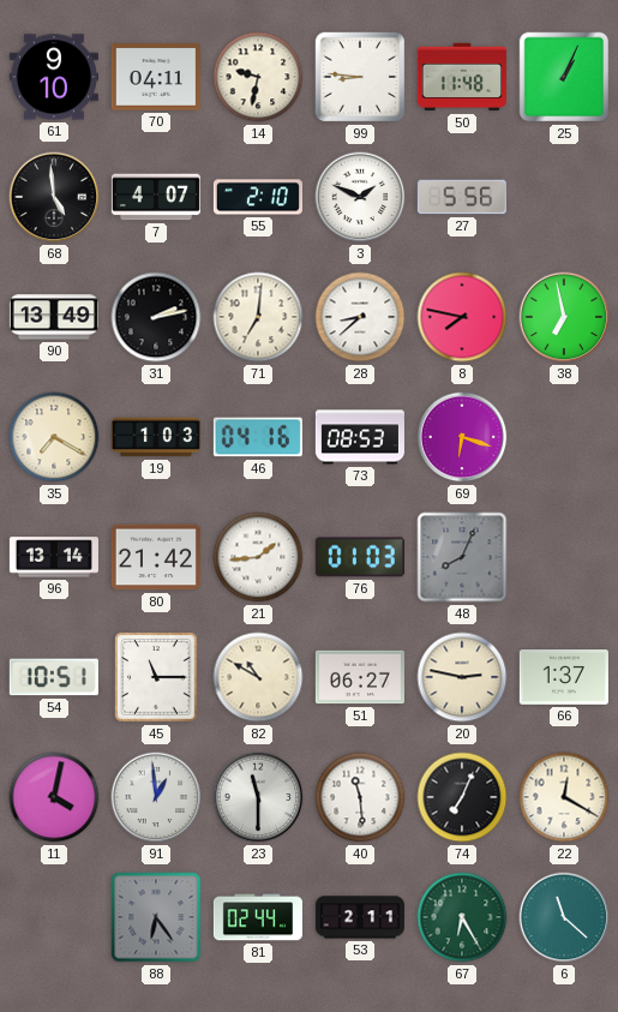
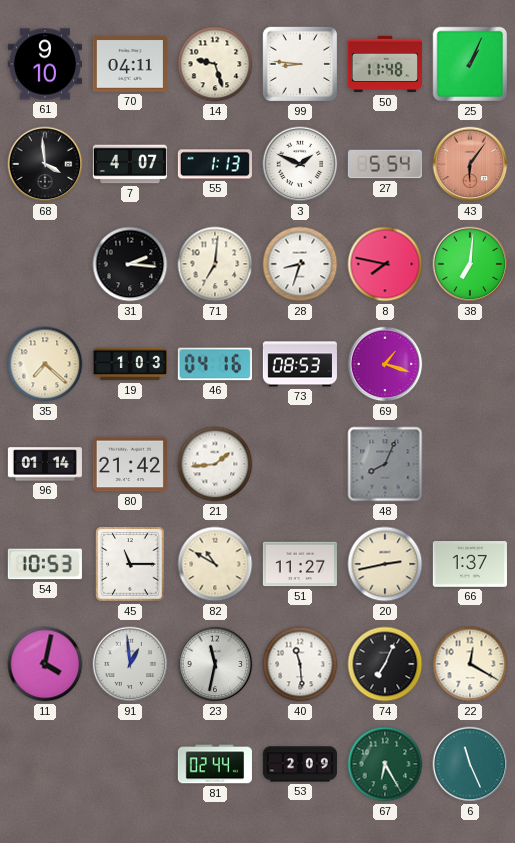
14: 9:32 -> 9:27
68: 4:59 -> 3:59
55: 2:10 -> 1:13
27: 5:56 -> 5:54
43: none -> 6:06
90: 13:49 -> none
31: 2:13 -> 2:16
28: 8:38 -> 8:33
38: 6:58 -> 7:01
35: 7:20 -> 7:22
69: 6:18 -> 1:18
96: 13:14 -> 01:14
76: 01:03 -> none
54: 10:51 -> 10:53
51: 06:27 -> 11:27
20: 2:47 -> 2:43
23: 11:30 -> 11:32
88: 6:24 -> none
53: 2:11 -> 2:09
6: 11:22 -> 11:26
